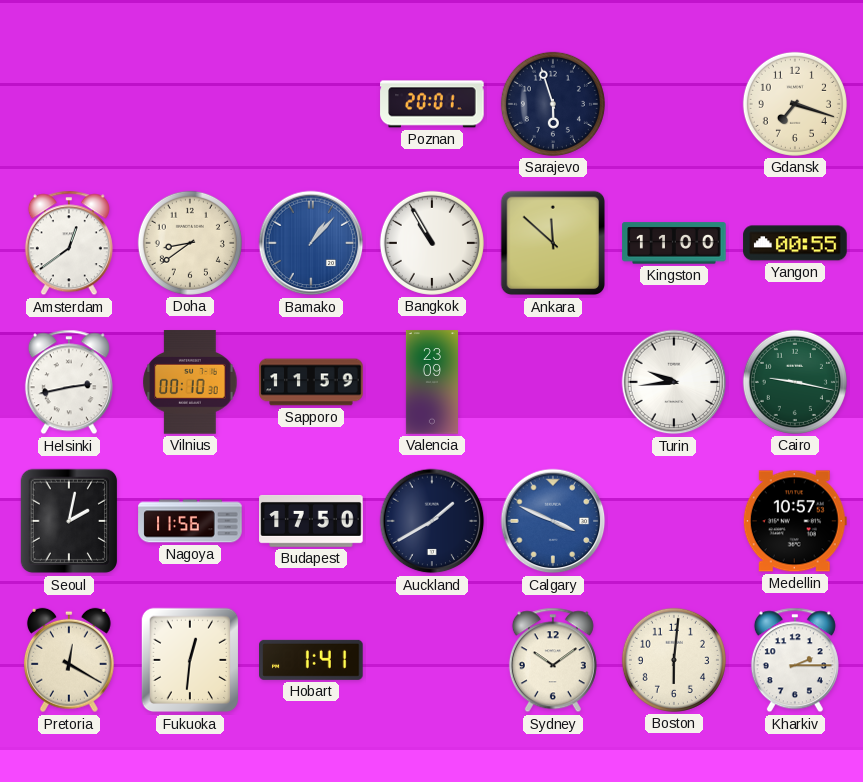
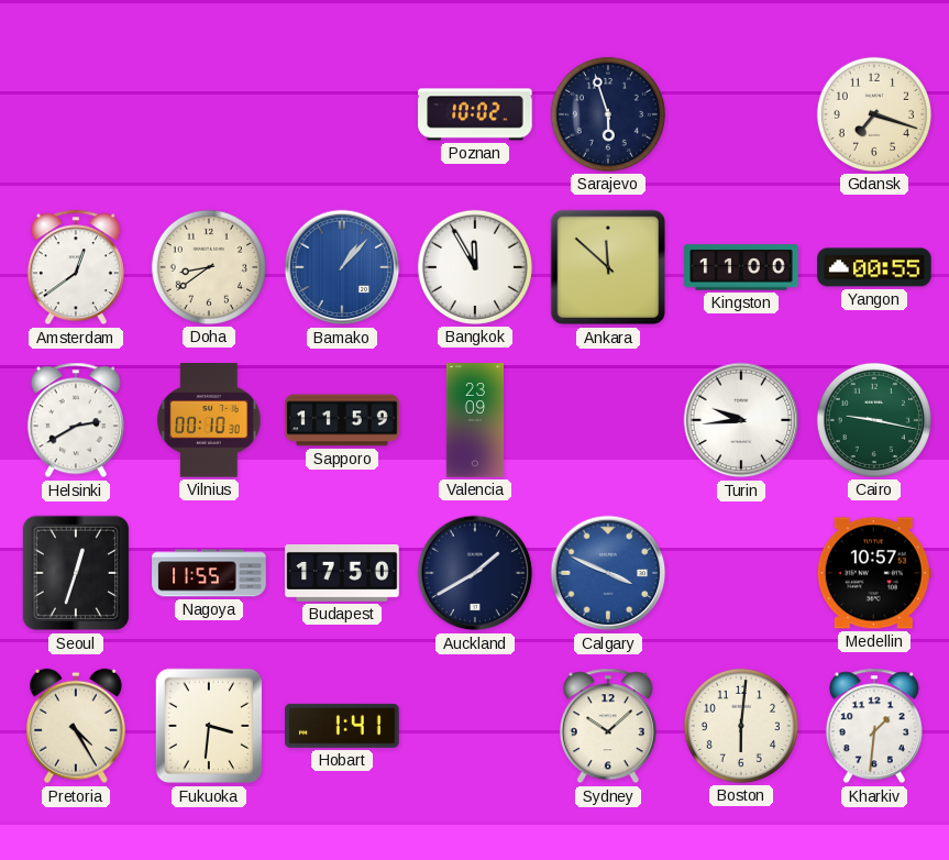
Poznan: 20:01 -> 10:02
Bangkok: 10:55 -> 11:55
Helsinki: 2:43 -> 2:40
Seoul: 2:02 -> 12:33
Nagoya: 11:56 -> 11:55
Pretoria: 12:20 -> 4:25
Fukuoka: 12:31 -> 3:31
Sydney: 10:09 -> 10:08
Kharkiv: 2:15 -> 1:31
